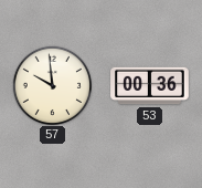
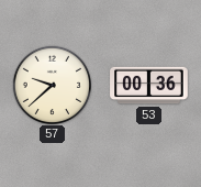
57: 9:59 -> 9:38
